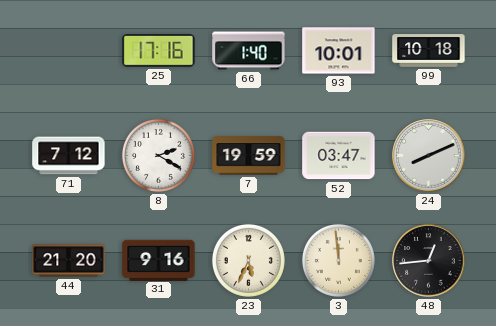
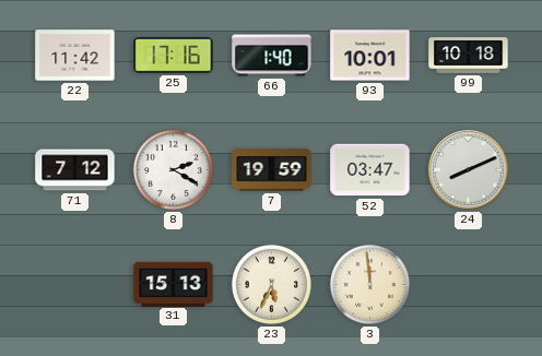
22: none -> 11:42
44: 21:20 -> none
31: 9:16 -> 15:13
48: 12:44 -> none
